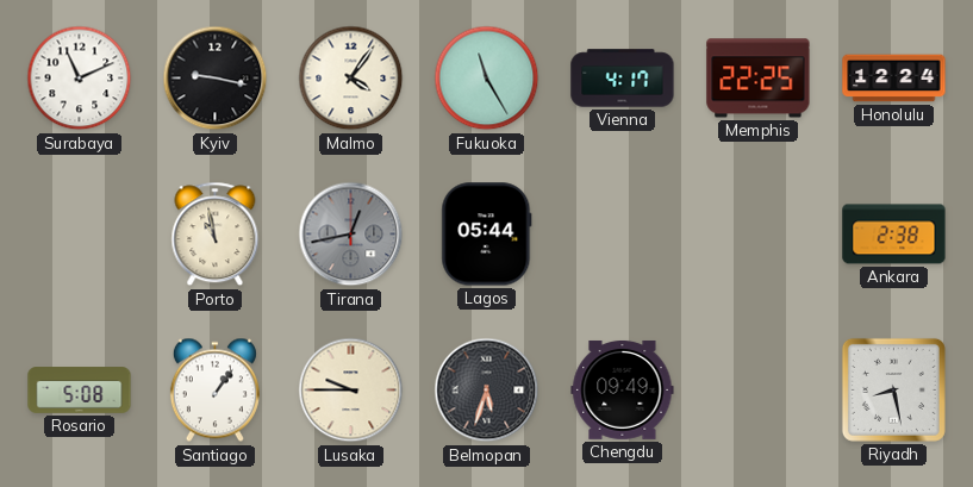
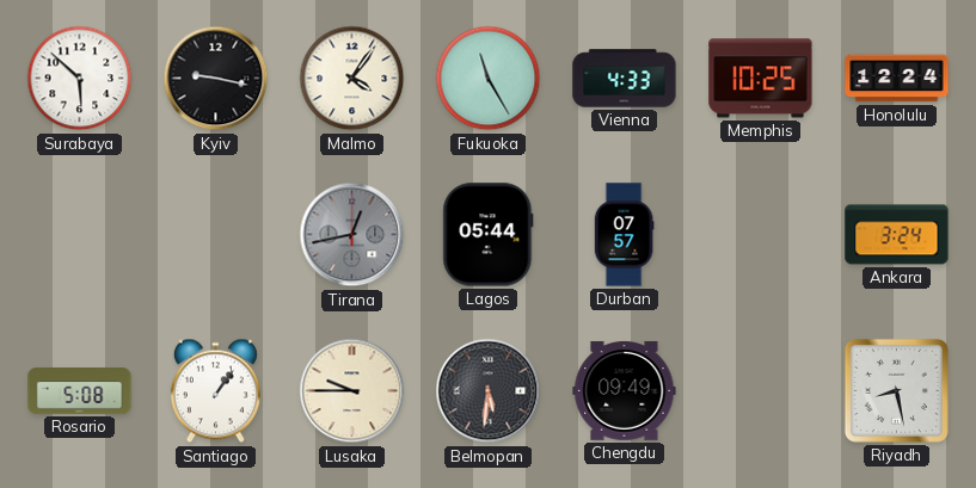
Surabaya: 11:11 -> 5:52
Vienna: 4:17 -> 4:33
Memphis: 22:25 -> 10:25
Porto: 10:58 -> none
Durban: none -> 07:57
Ankara: 2:38 -> 3:24
Belmopan: 5:33 -> 5:31
